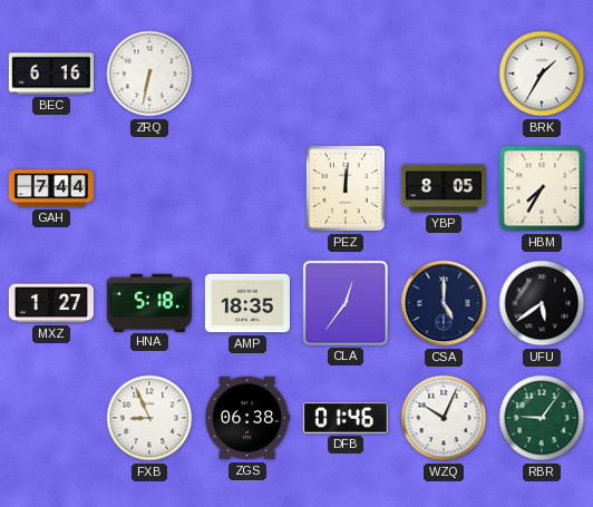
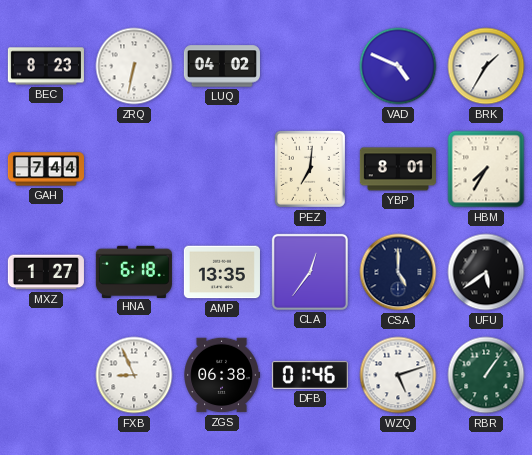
BEC: 6:16 -> 8:23
LUQ: none -> 04:02
VAD: none -> 4:49
PEZ: 12:01 -> 7:01
YBP: 8:05 -> 8:01
HNA: 5:18 -> 6:18
AMP: 18:35 -> 13:35
WZQ: 10:04 -> 5:12
RBR: 9:06 -> 1:06
